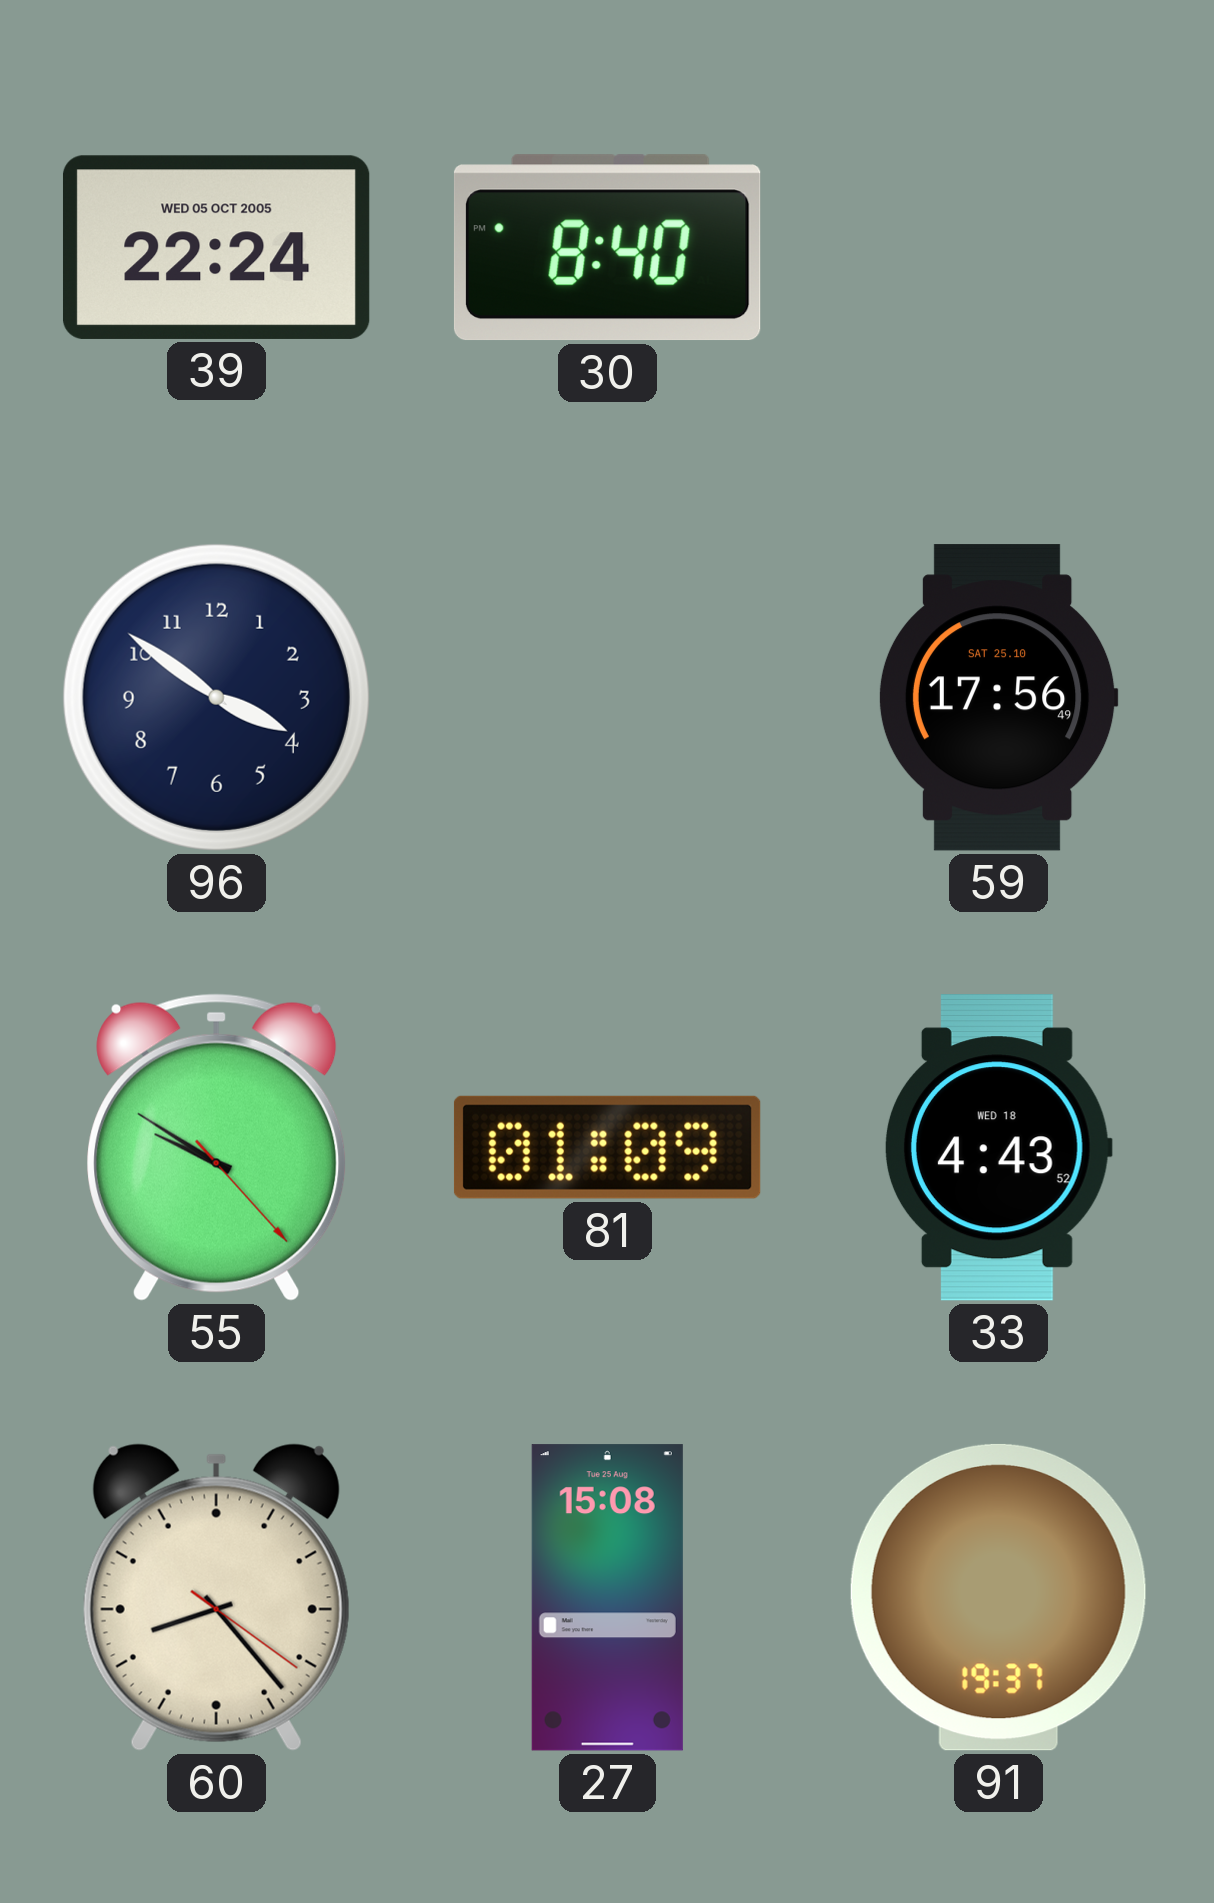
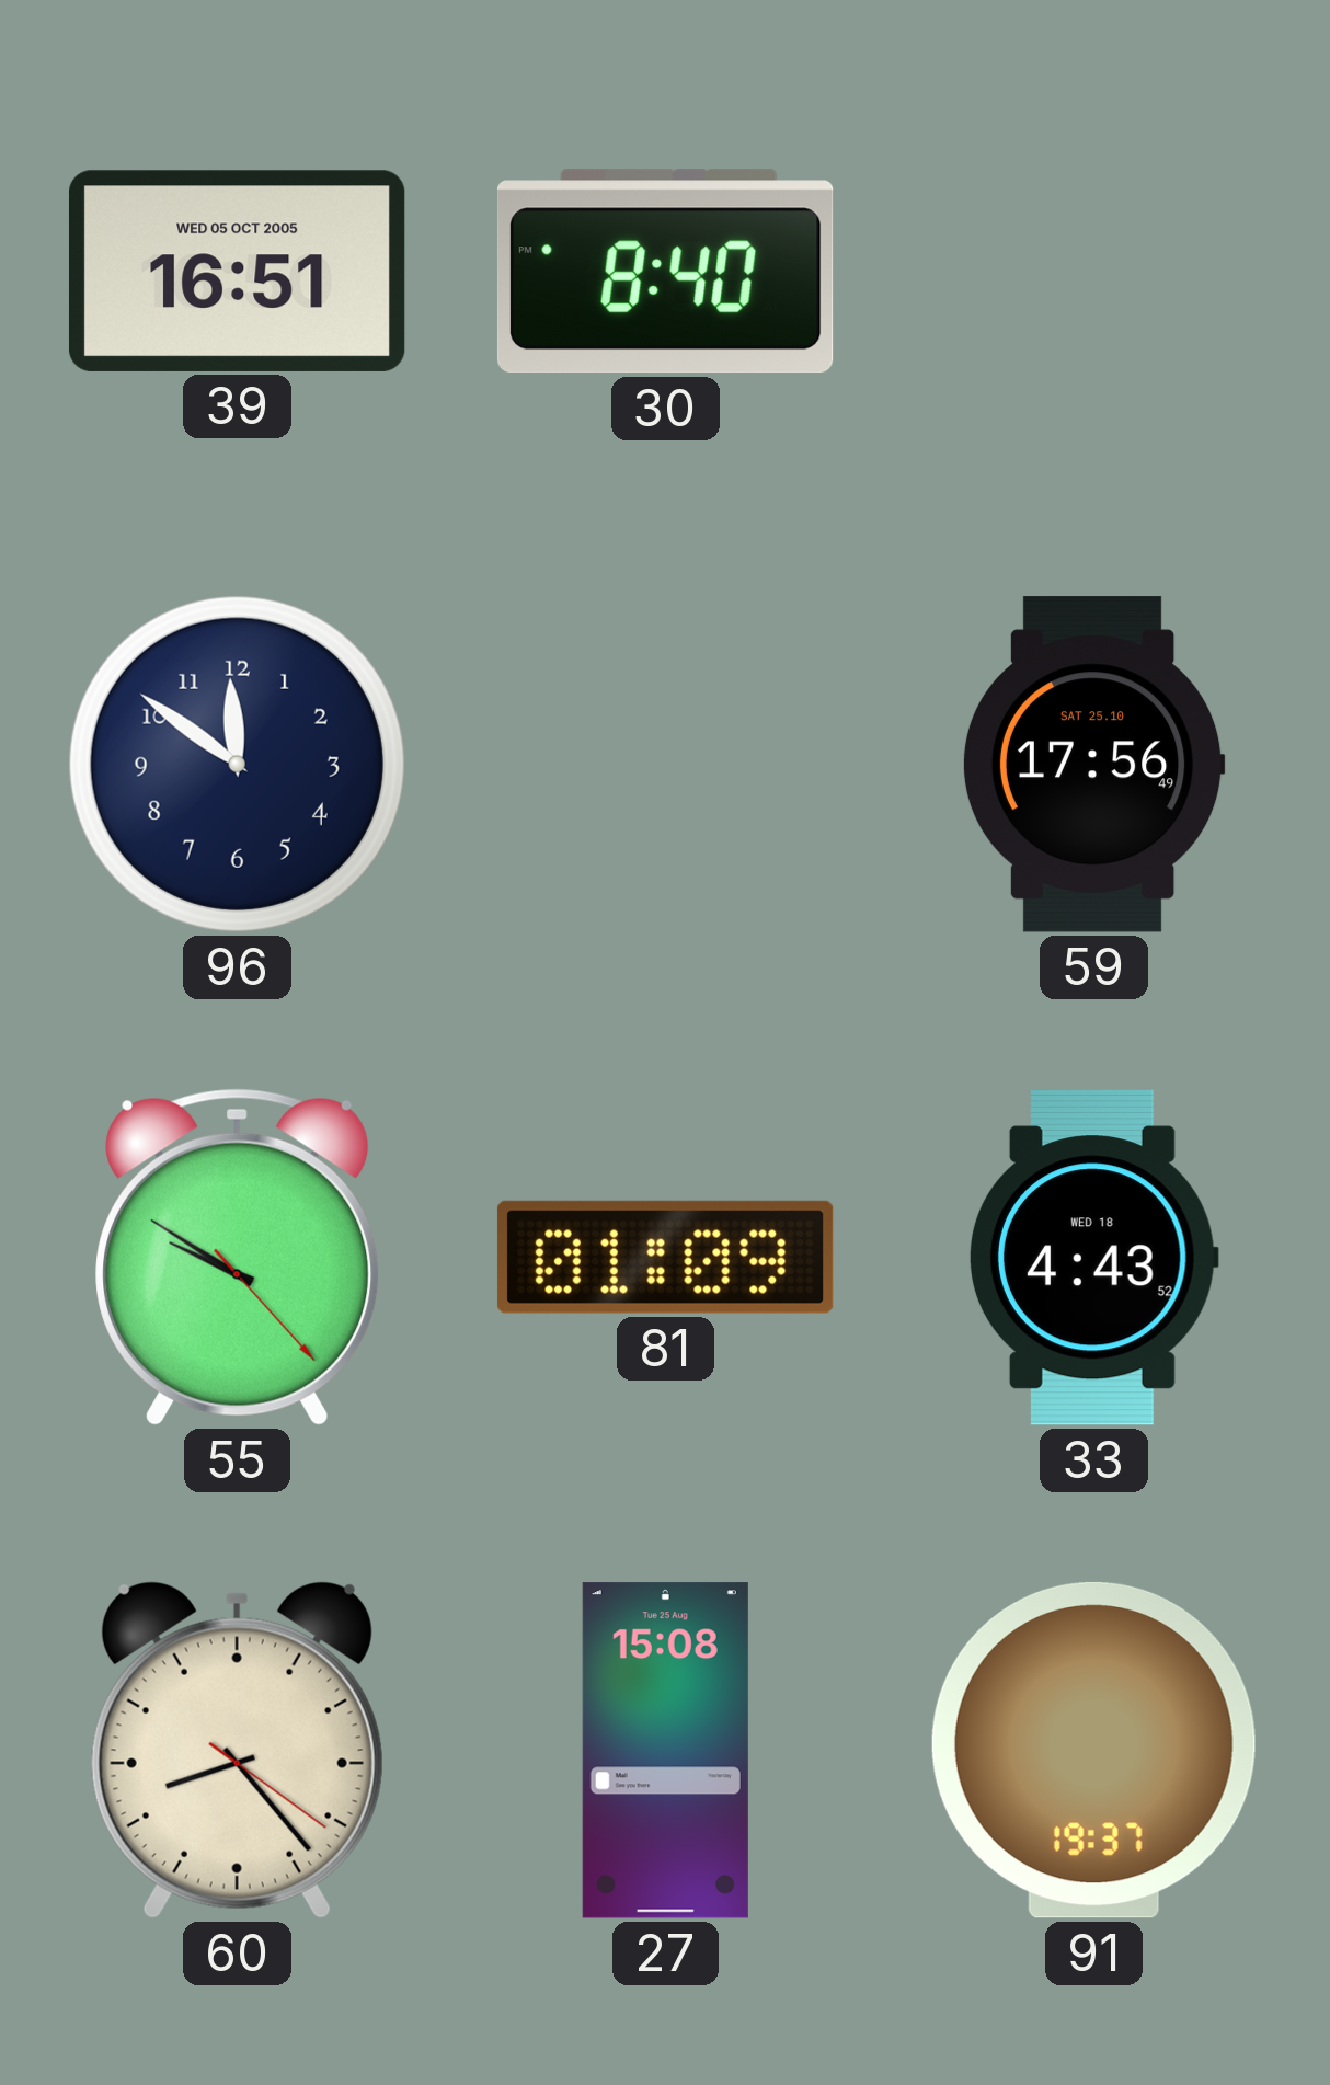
39: 22:24 -> 16:51
96: 3:51 -> 11:51
